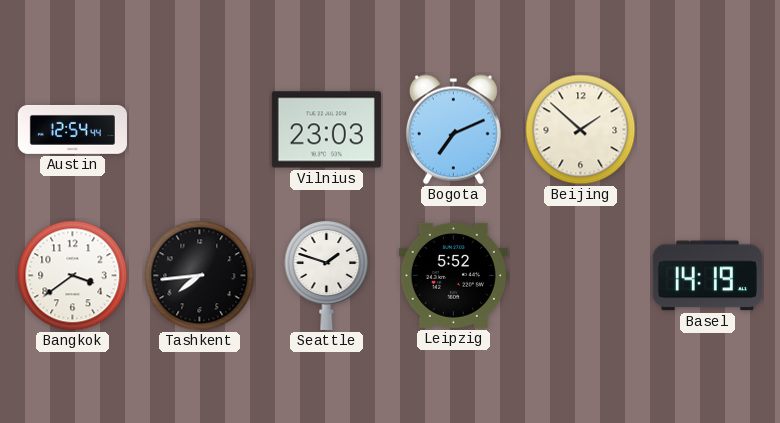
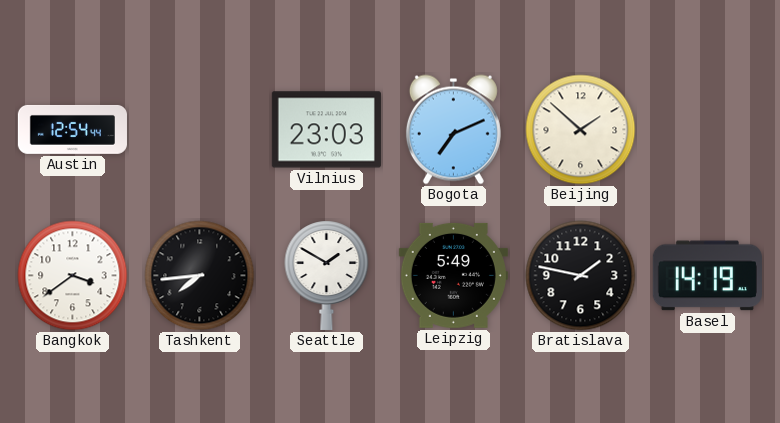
Seattle: 1:48 -> 1:50
Leipzig: 5:52 -> 5:49
Bratislava: none -> 1:47
